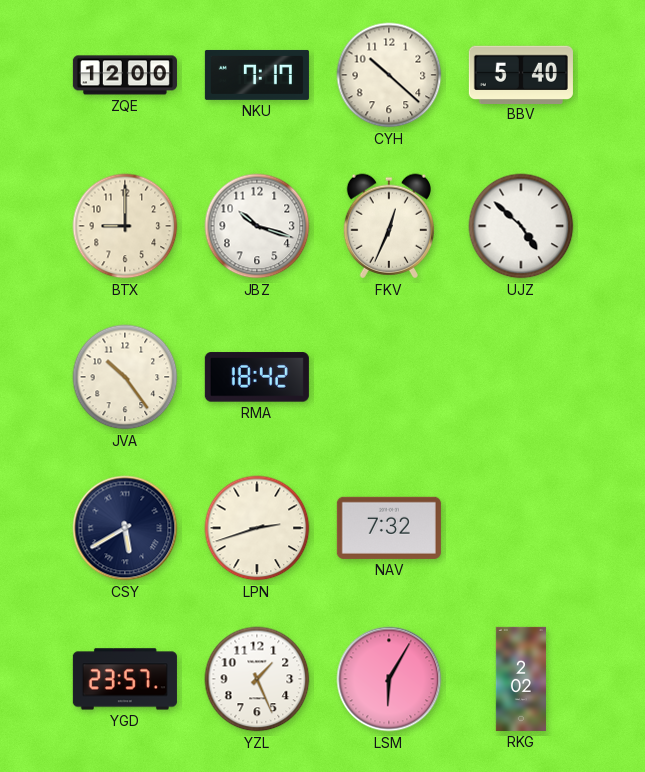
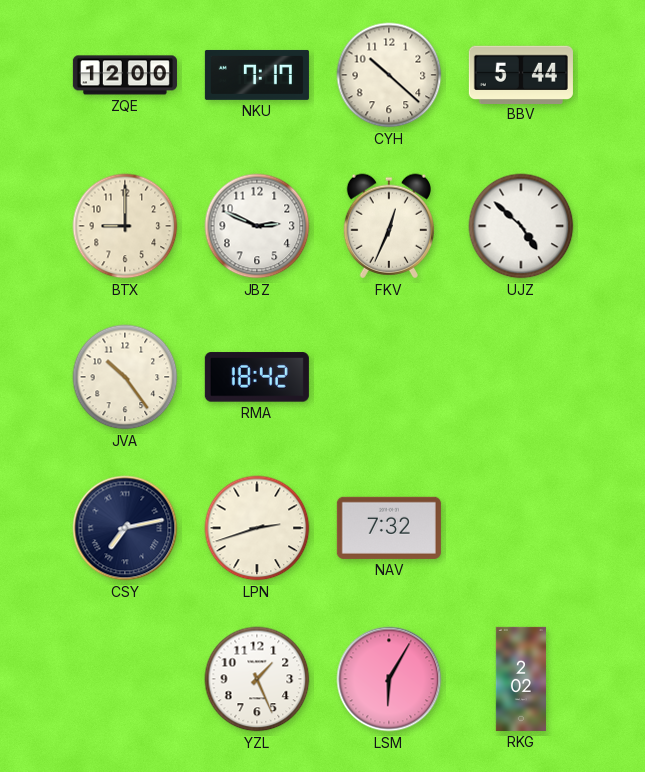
BBV: 5:40 -> 5:44
JBZ: 10:18 -> 2:49
CSY: 5:40 -> 7:13
YGD: 23:57 -> none
